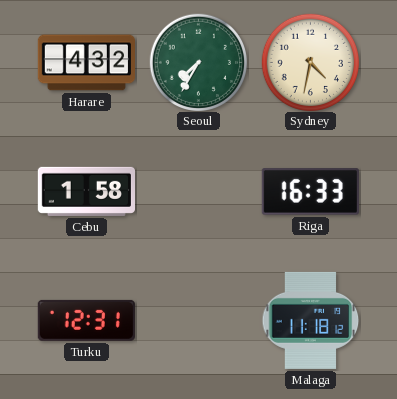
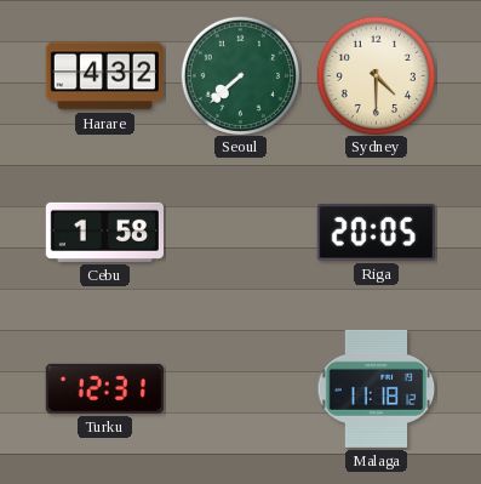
Seoul: 7:35 -> 7:38
Sydney: 4:32 -> 4:30
Riga: 16:33 -> 20:05
